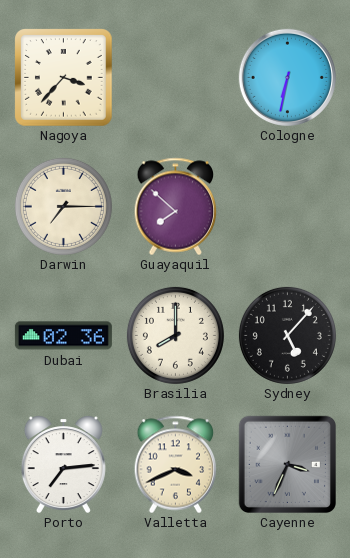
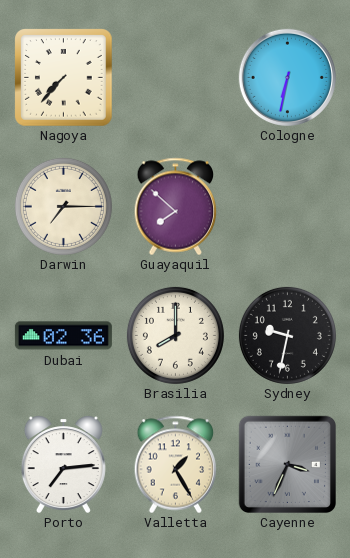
Nagoya: 3:37 -> 7:37
Sydney: 5:07 -> 9:32
Valletta: 3:41 -> 1:25
